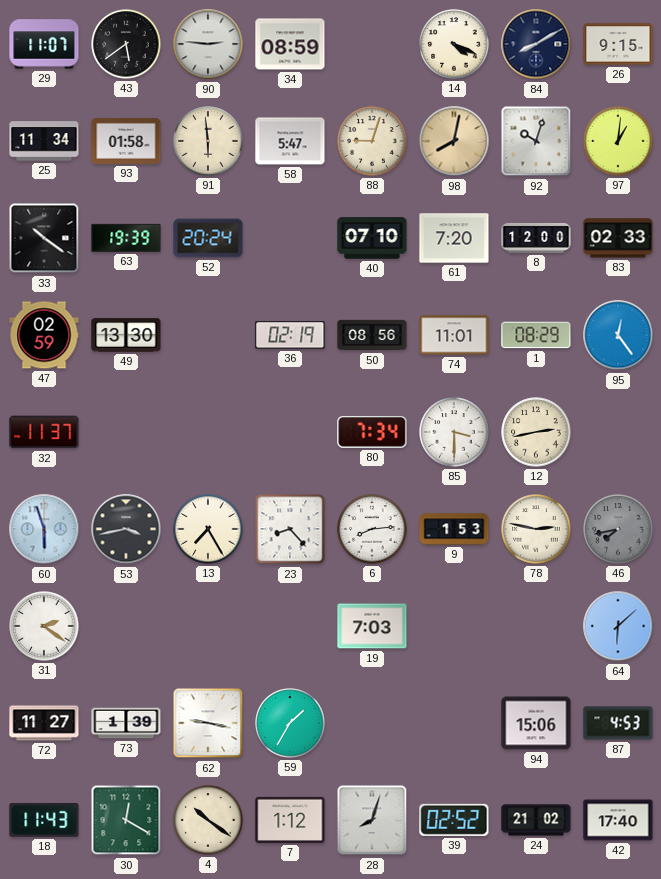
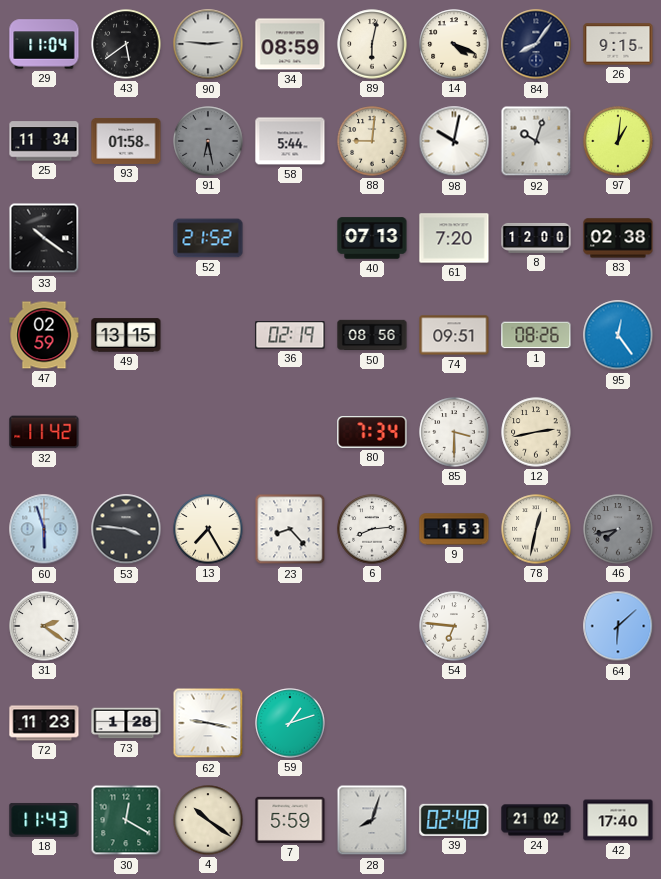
29: 11:07 -> 11:04
89: none -> 6:02
84: 8:10 -> 8:06
91: 5:59 -> 6:28
91 dial: cream -> grey
58: 5:47 -> 5:44
88: 9:03 -> 9:01
98: 8:02 -> 10:02
98 dial: champagne -> white
63: 19:39 -> none
52: 20:24 -> 21:52
40: 07:10 -> 07:13
83: 02:33 -> 02:38
49: 13:30 -> 13:15
74: 11:01 -> 09:51
1: 08:29 -> 08:26
32: 11:37 -> 11:42
53: 3:43 -> 3:46
78: 2:47 -> 12:32
19: 7:03 -> none
54: none -> 6:46
72: 11:27 -> 11:23
73: 1:39 -> 1:28
59: 1:35 -> 1:12
94: 15:06 -> none
87: 4:53 -> none
7: 1:12 -> 5:59
39: 02:52 -> 02:48
